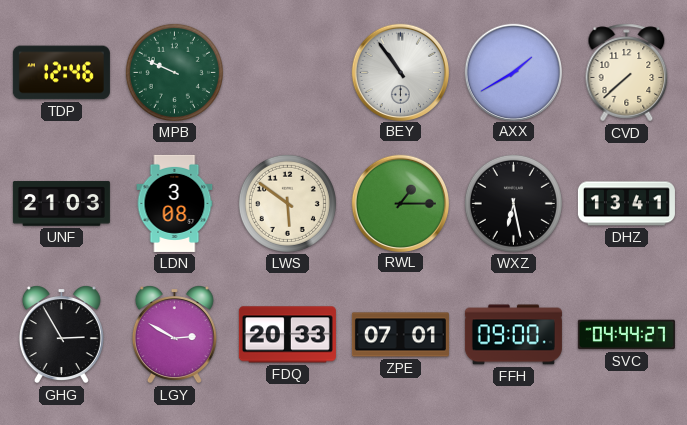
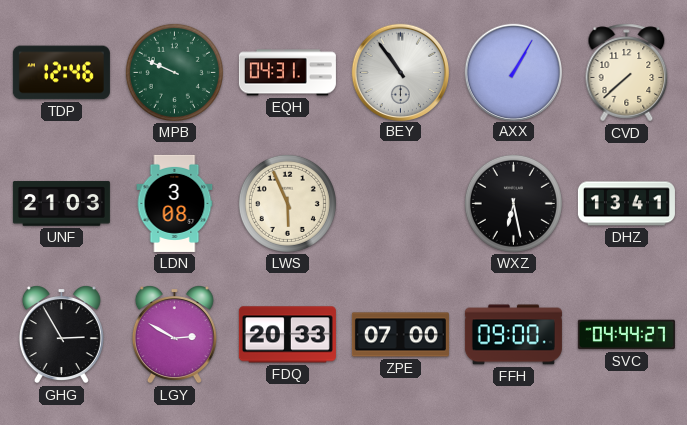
EQH: none -> 04:31
AXX: 1:40 -> 1:05
LWS: 5:51 -> 5:56
RWL: 1:15 -> none
ZPE: 07:01 -> 07:00
